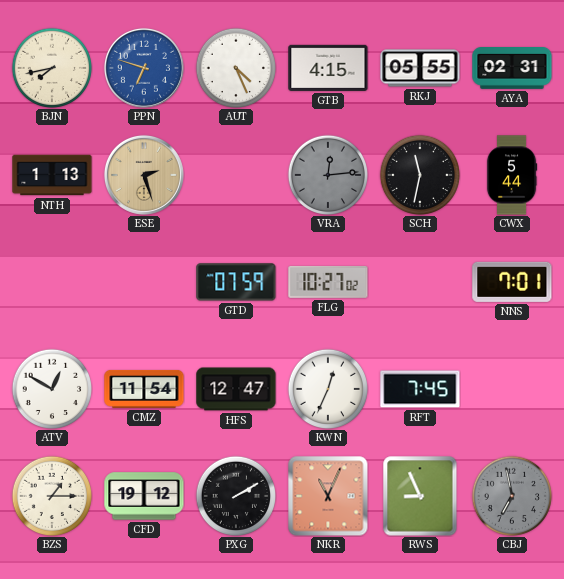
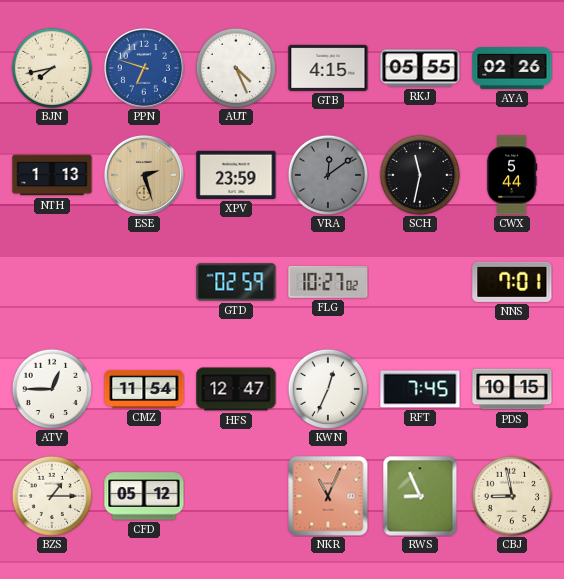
AYA: 02:31 -> 02:26
XPV: none -> 23:59
VRA: 12:14 -> 12:09
GTD: 07:59 -> 02:59
ATV: 12:50 -> 12:45
PDS: none -> 10:15
CFD: 19:12 -> 05:12
PXG: 2:10 -> none
CBJ: 6:58 -> 8:58
CBJ dial: grey -> cream
